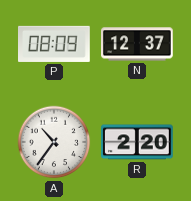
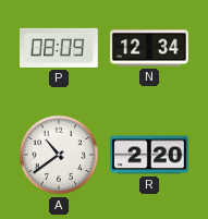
N: 12:37 -> 12:34
A: 10:36 -> 10:39
